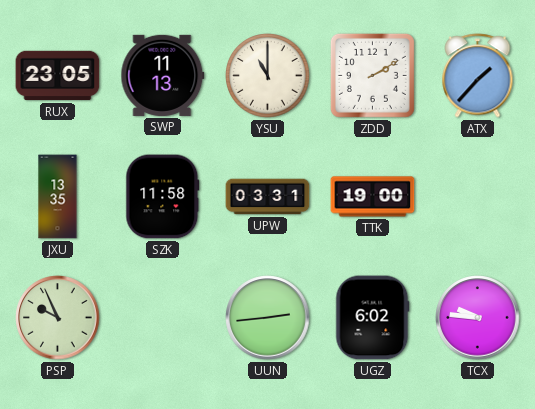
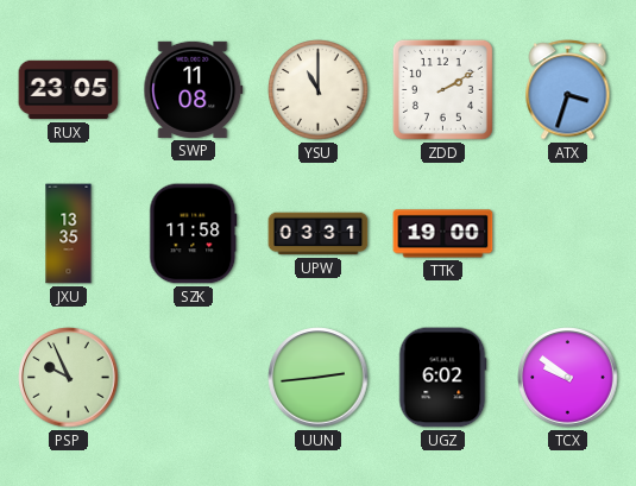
SWP: 11:13 -> 11:08
ATX: 1:37 -> 3:33
TCX: 9:46 -> 9:51
